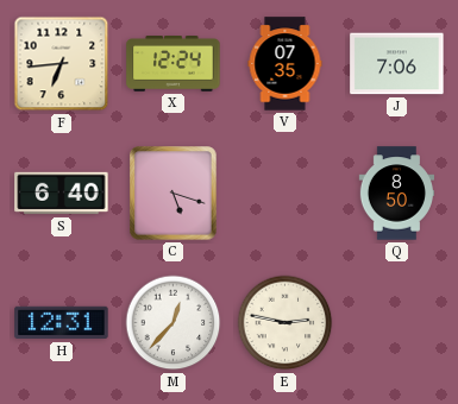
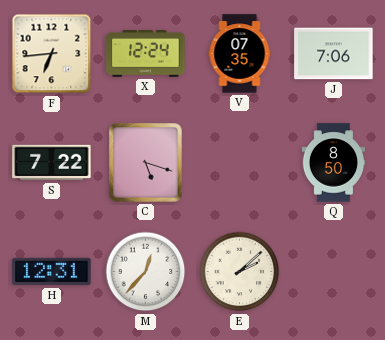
S: 6:40 -> 7:22
E: 2:47 -> 2:08
